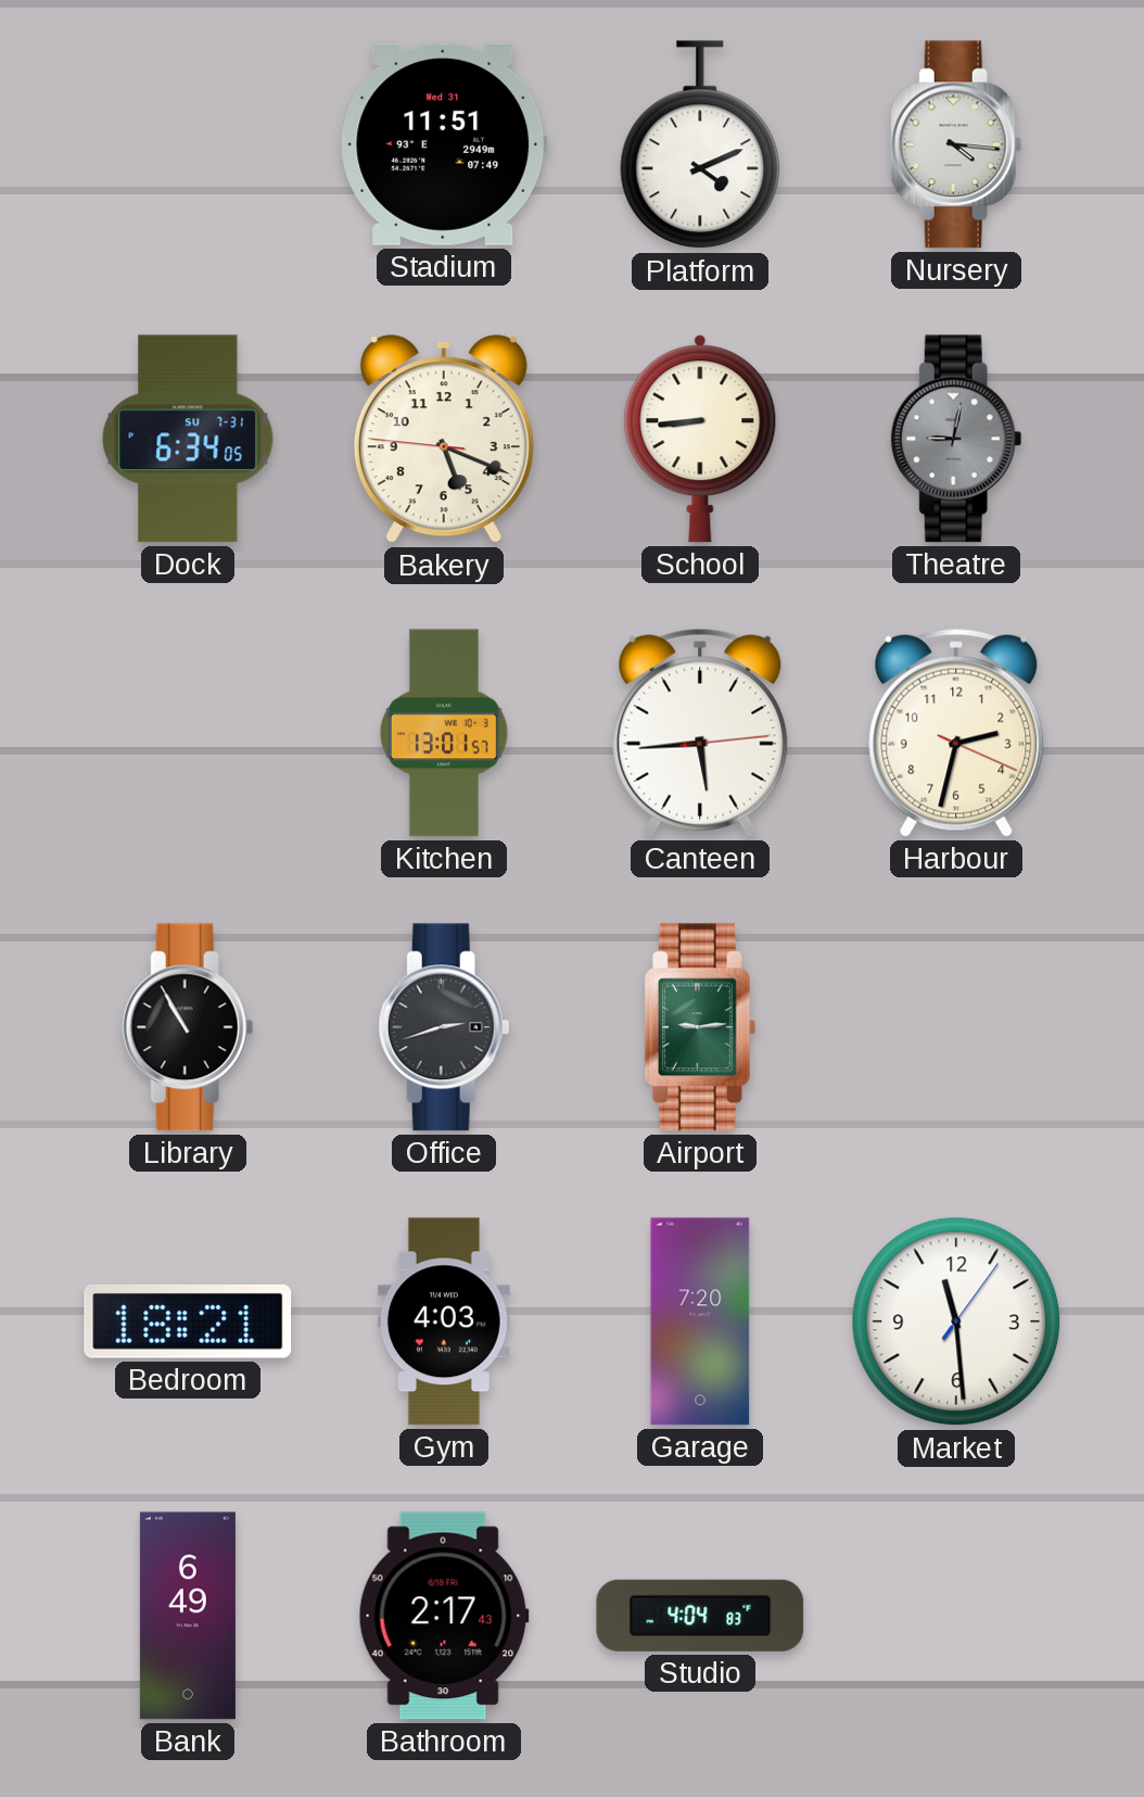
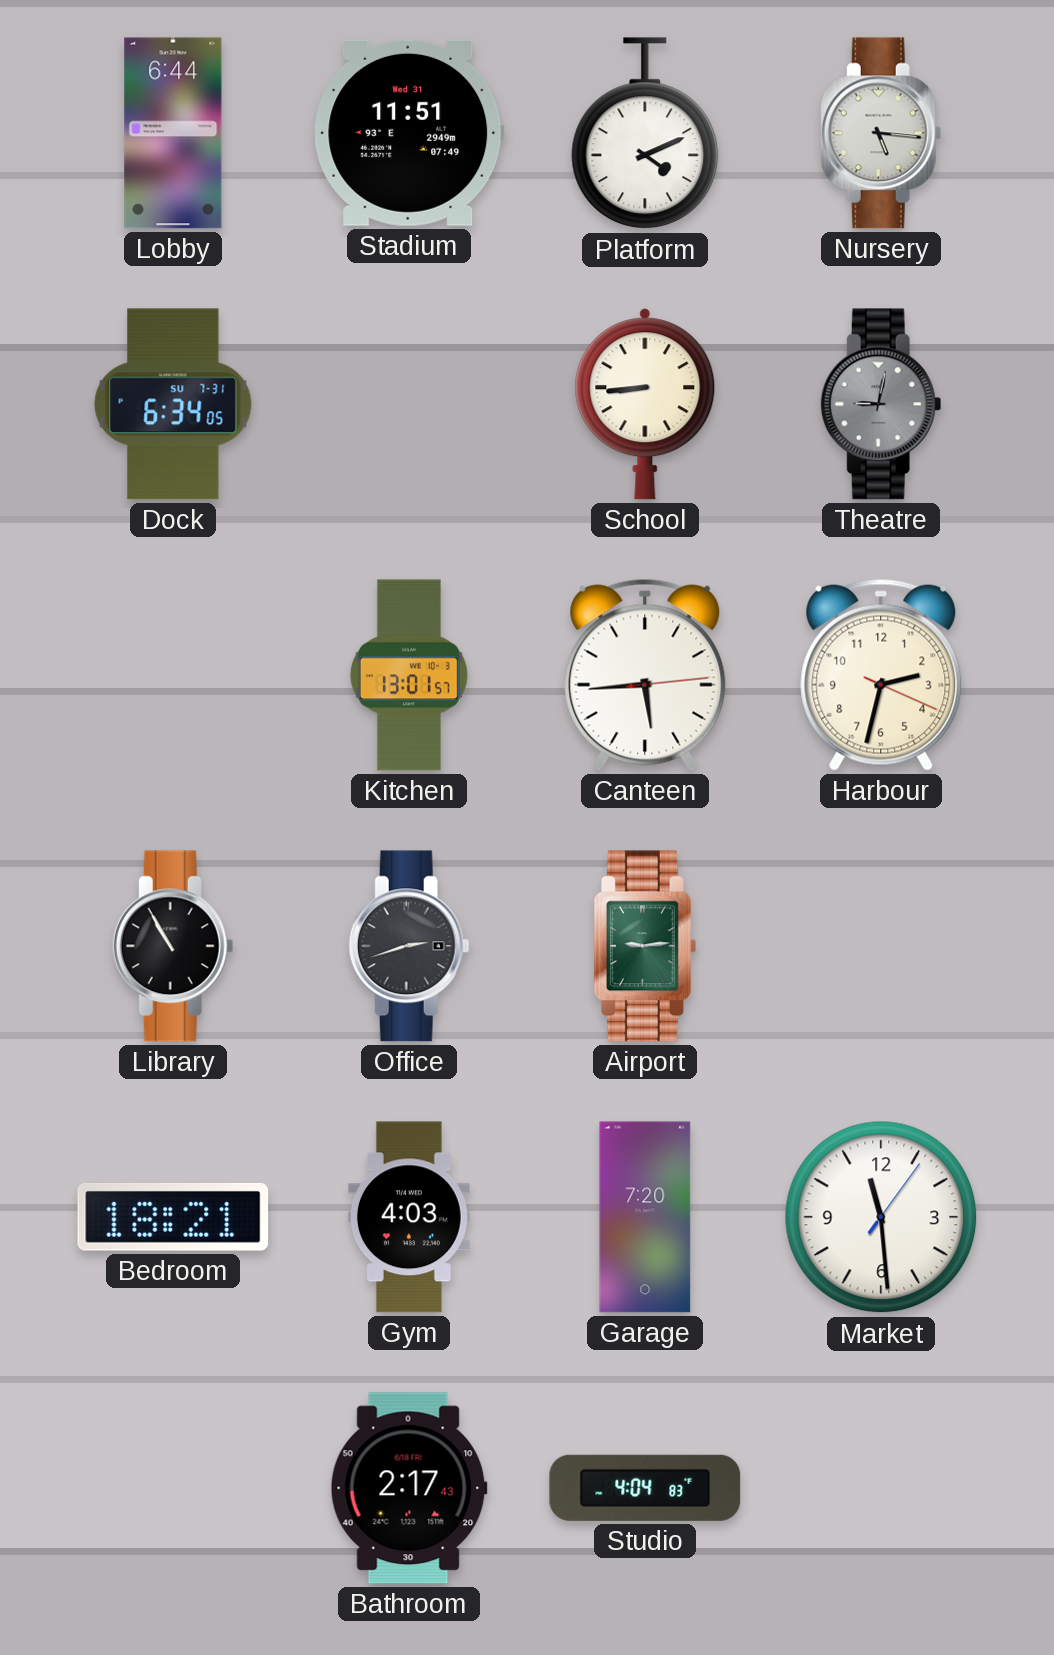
Lobby: none -> 6:44
Nursery: 4:16 -> 5:16
Bakery: 5:18 -> none
Bank: 6:49 -> none
